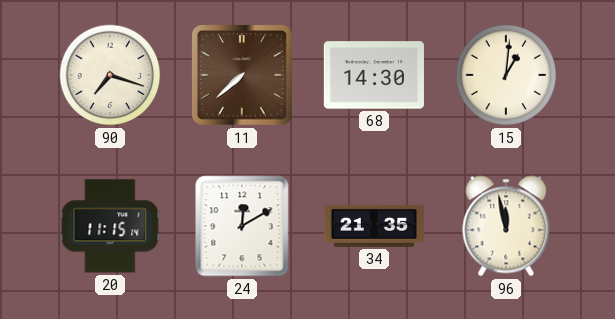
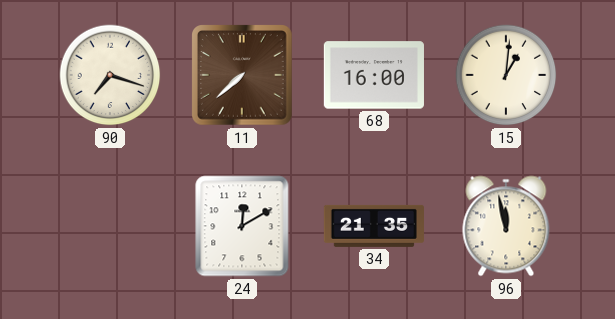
68: 14:30 -> 16:00
20: 11:15 -> none
